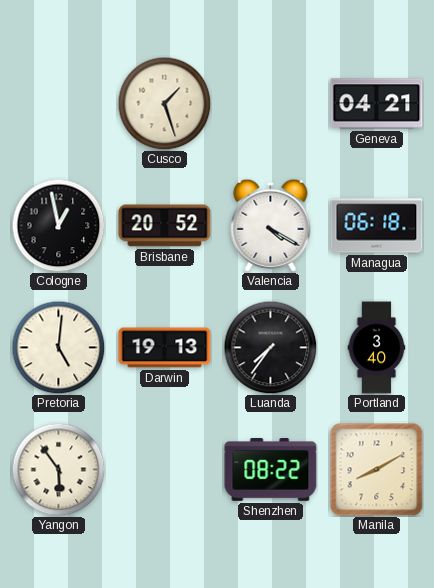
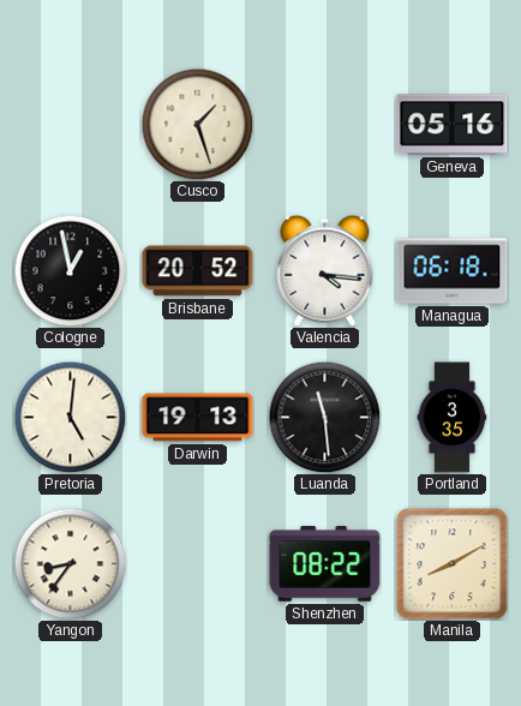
Geneva: 04:21 -> 05:16
Valencia: 4:20 -> 4:16
Luanda: 7:36 -> 11:29
Portland: 3:40 -> 3:35
Yangon: 5:54 -> 8:36
